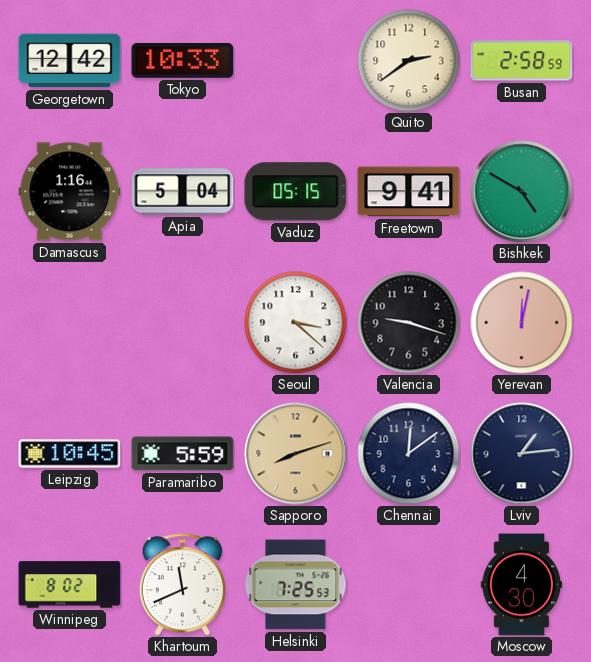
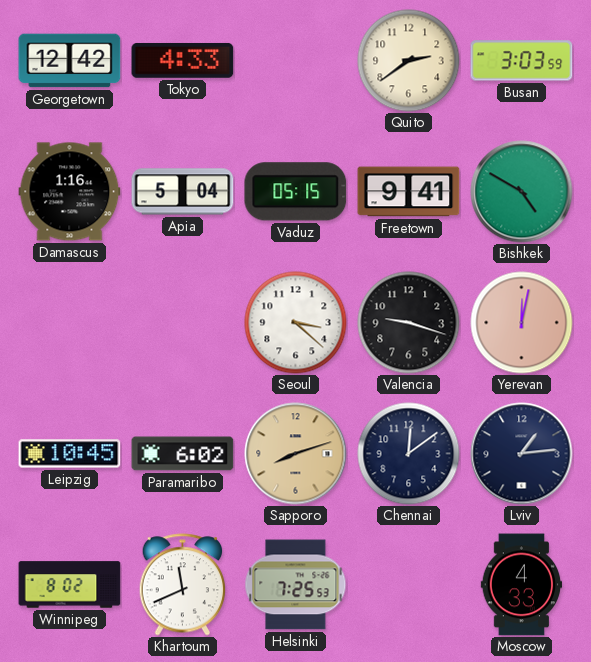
Tokyo: 10:33 -> 4:33
Busan: 2:58 -> 3:03
Paramaribo: 5:59 -> 6:02
Moscow: 4:30 -> 4:33
